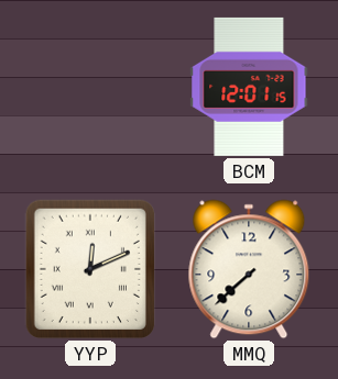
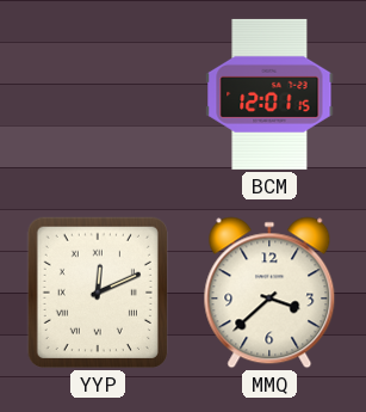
MMQ: 7:38 -> 3:38
